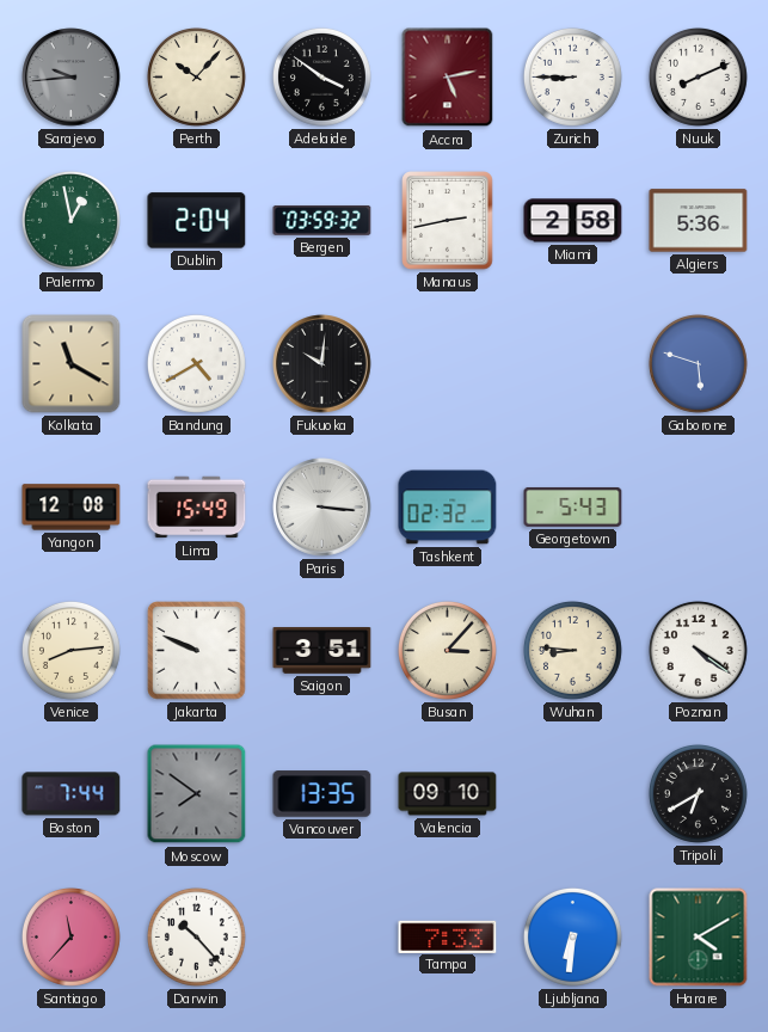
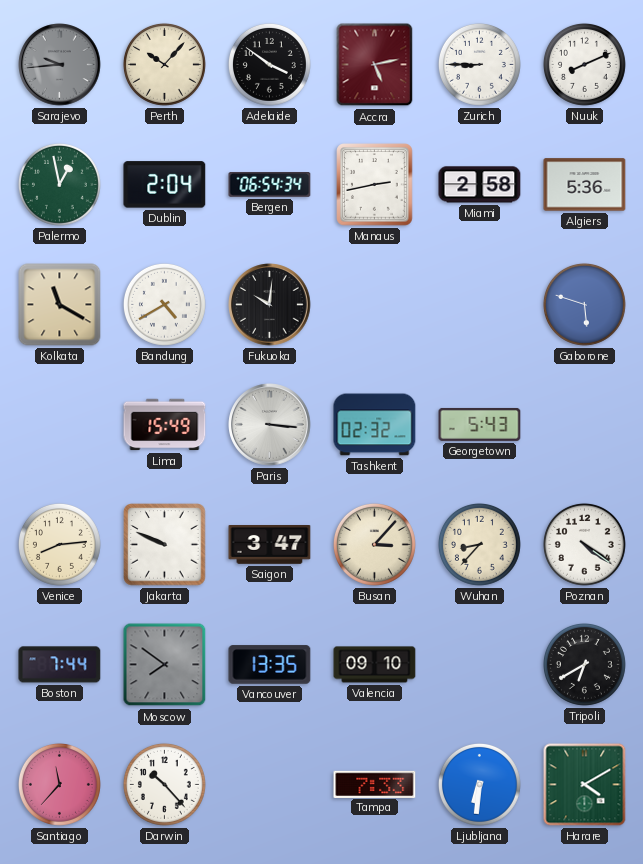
Bergen: 03:59 -> 06:54
Yangon: 12:08 -> none
Saigon: 3:51 -> 3:47
Wuhan: 8:46 -> 8:37
